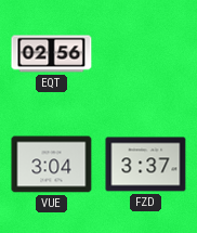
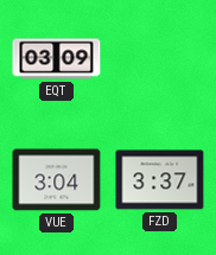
EQT: 02:56 -> 03:09
